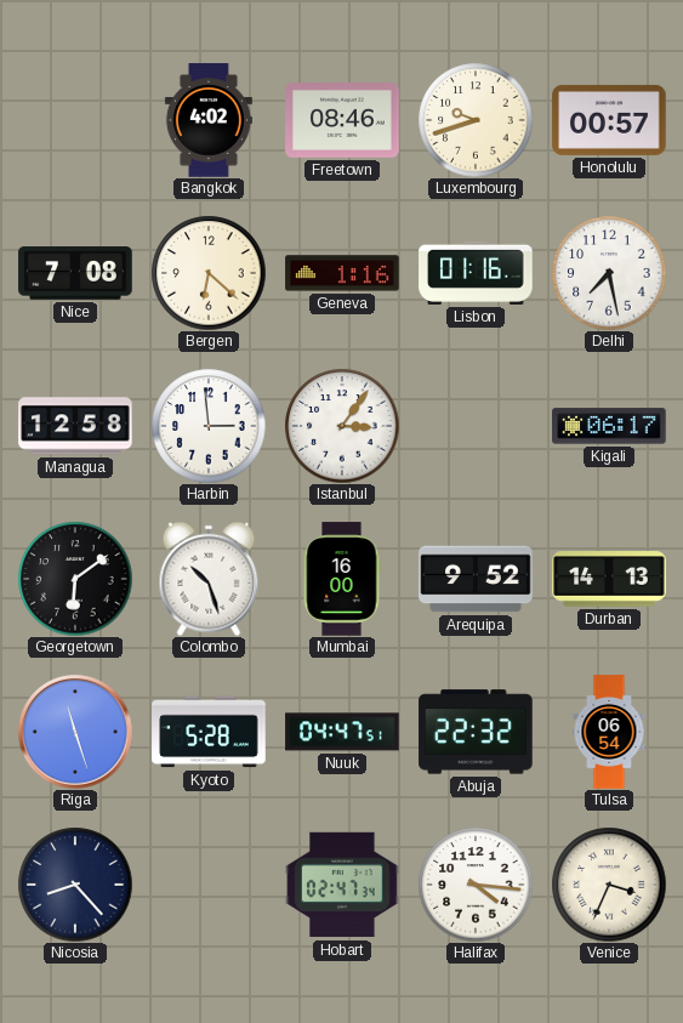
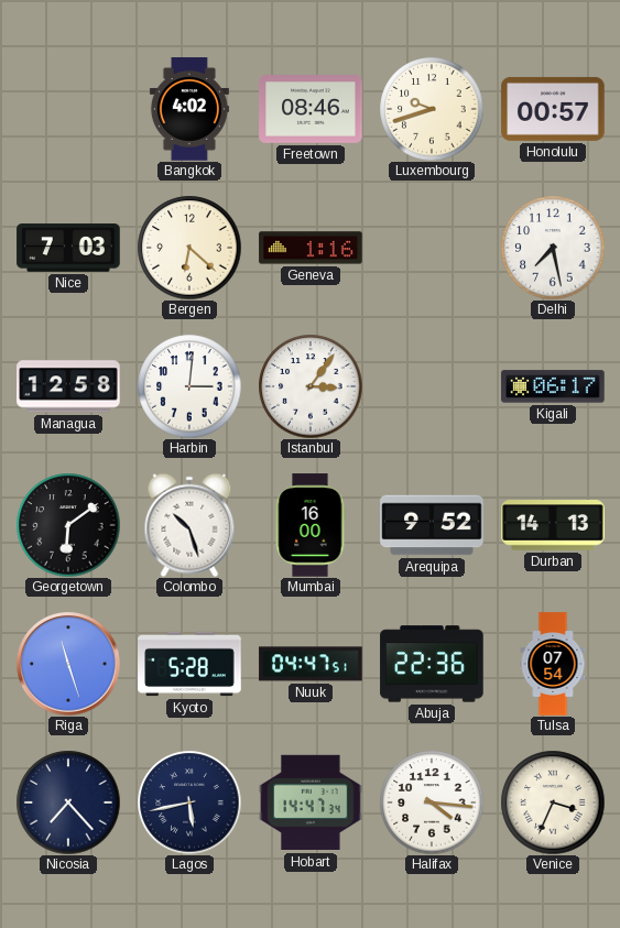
Nice: 7:08 -> 7:03
Lisbon: 01:16 -> none
Harbin: 2:59 -> 3:01
Abuja: 22:32 -> 22:36
Tulsa: 06:54 -> 07:54
Nicosia: 8:23 -> 7:23
Lagos: none -> 5:43
Hobart: 02:47 -> 14:47
